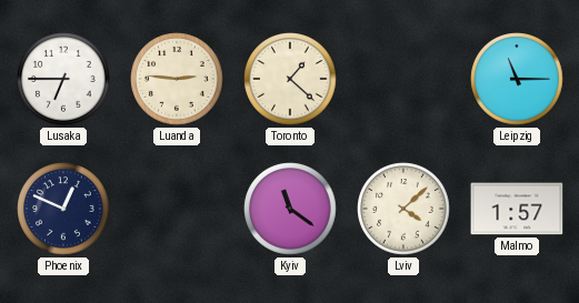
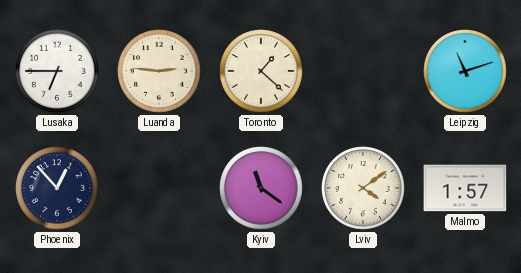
Leipzig: 11:15 -> 11:12
Phoenix: 12:49 -> 12:53
Lviv: 4:08 -> 4:09
